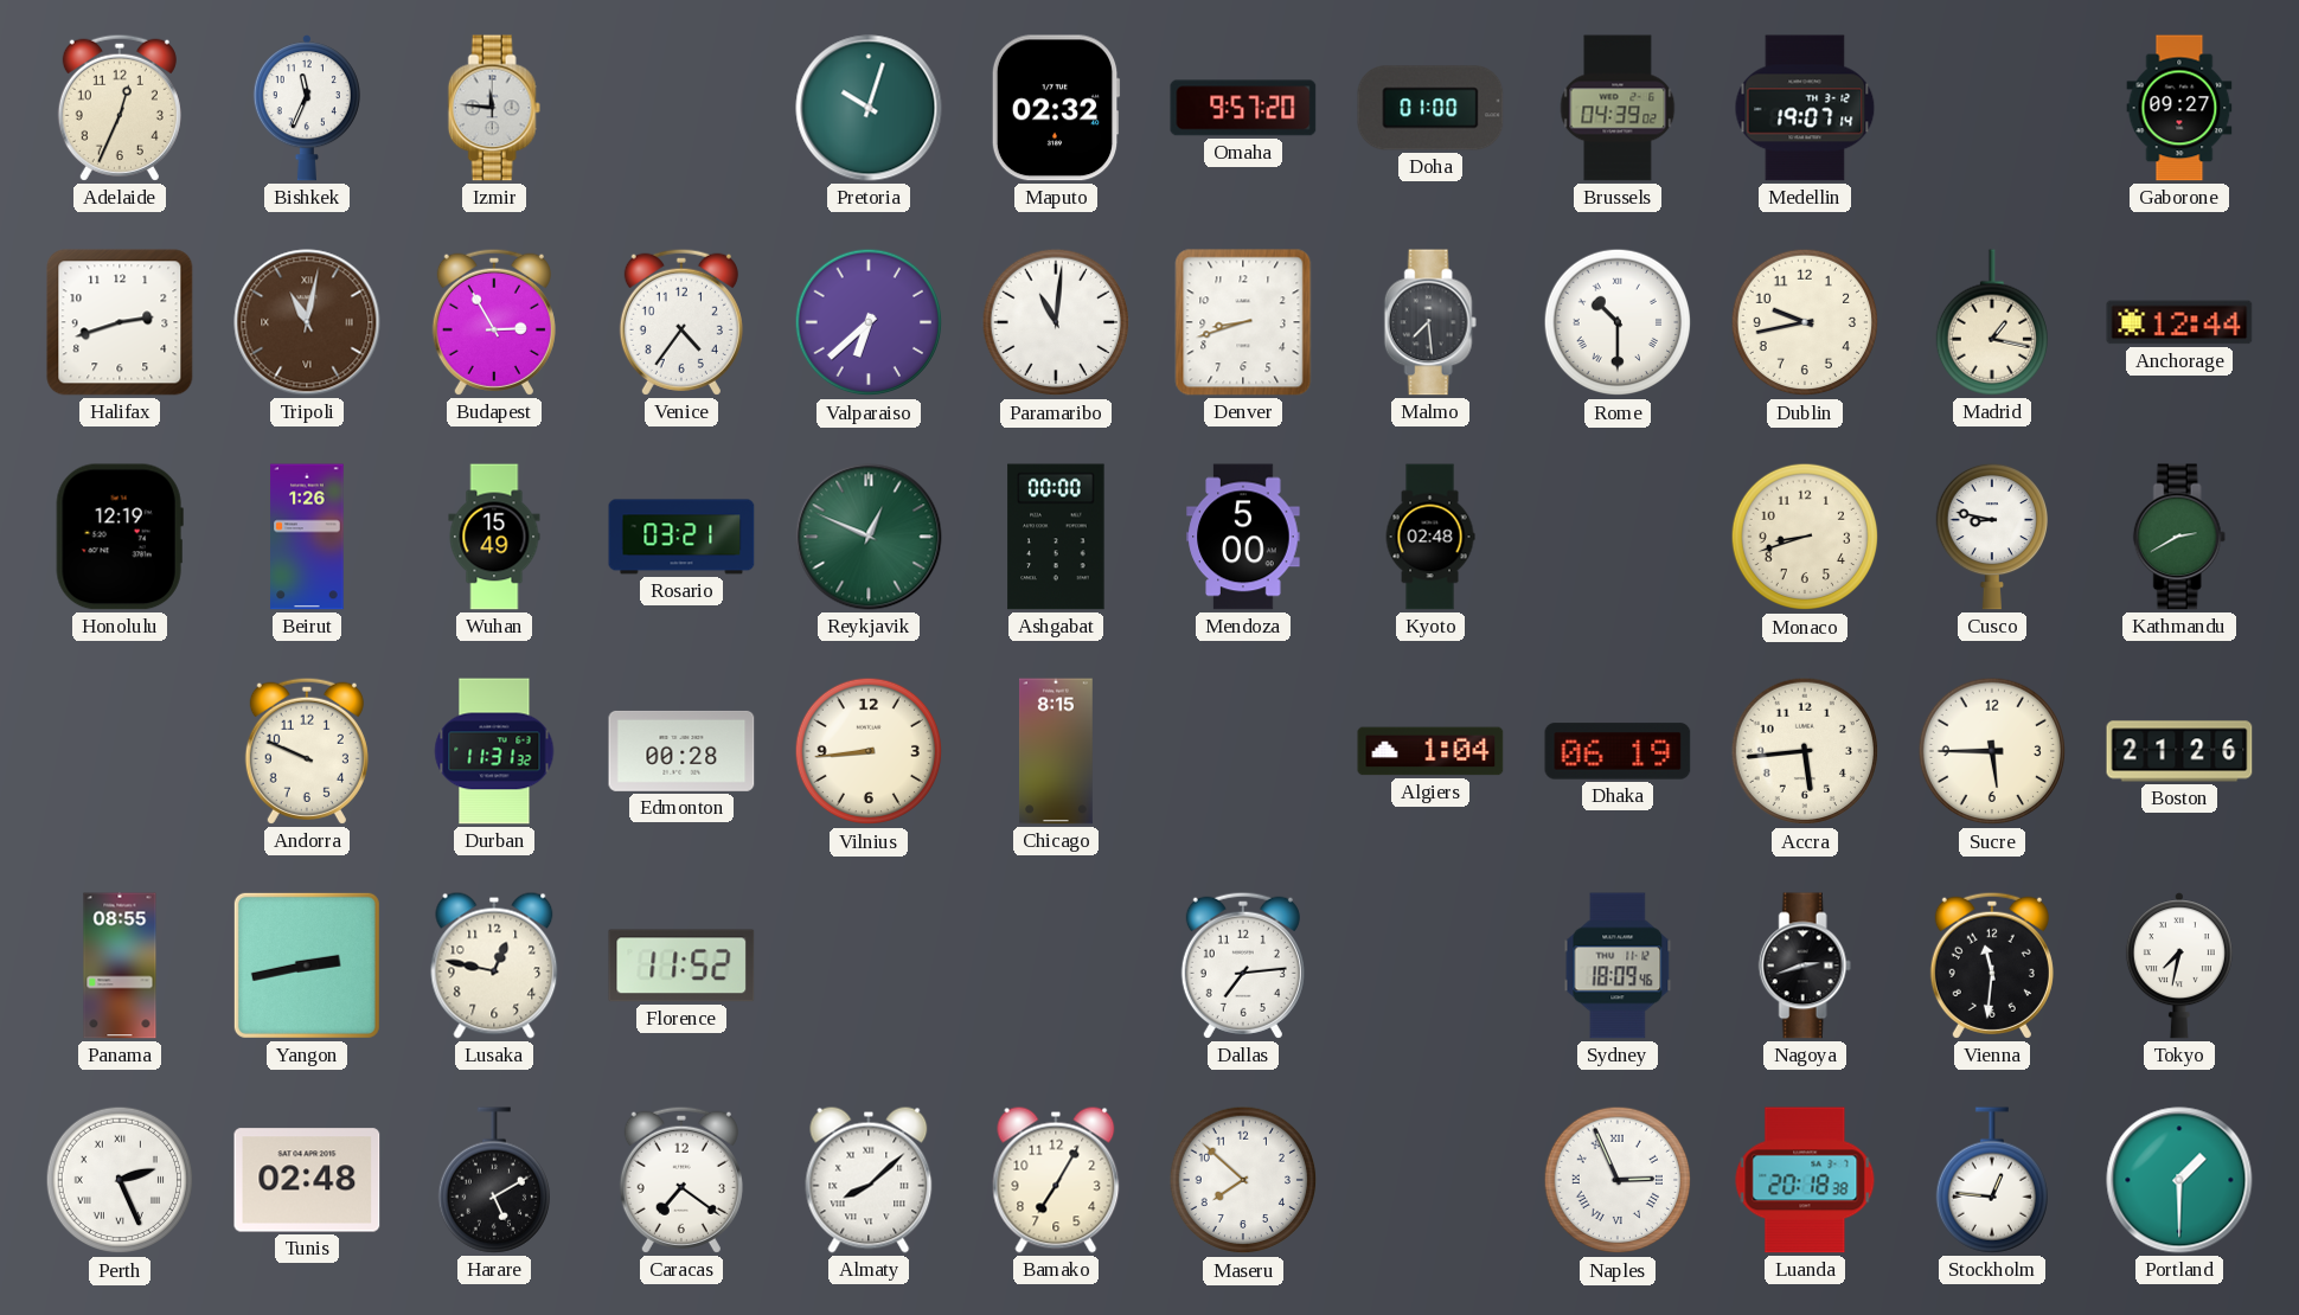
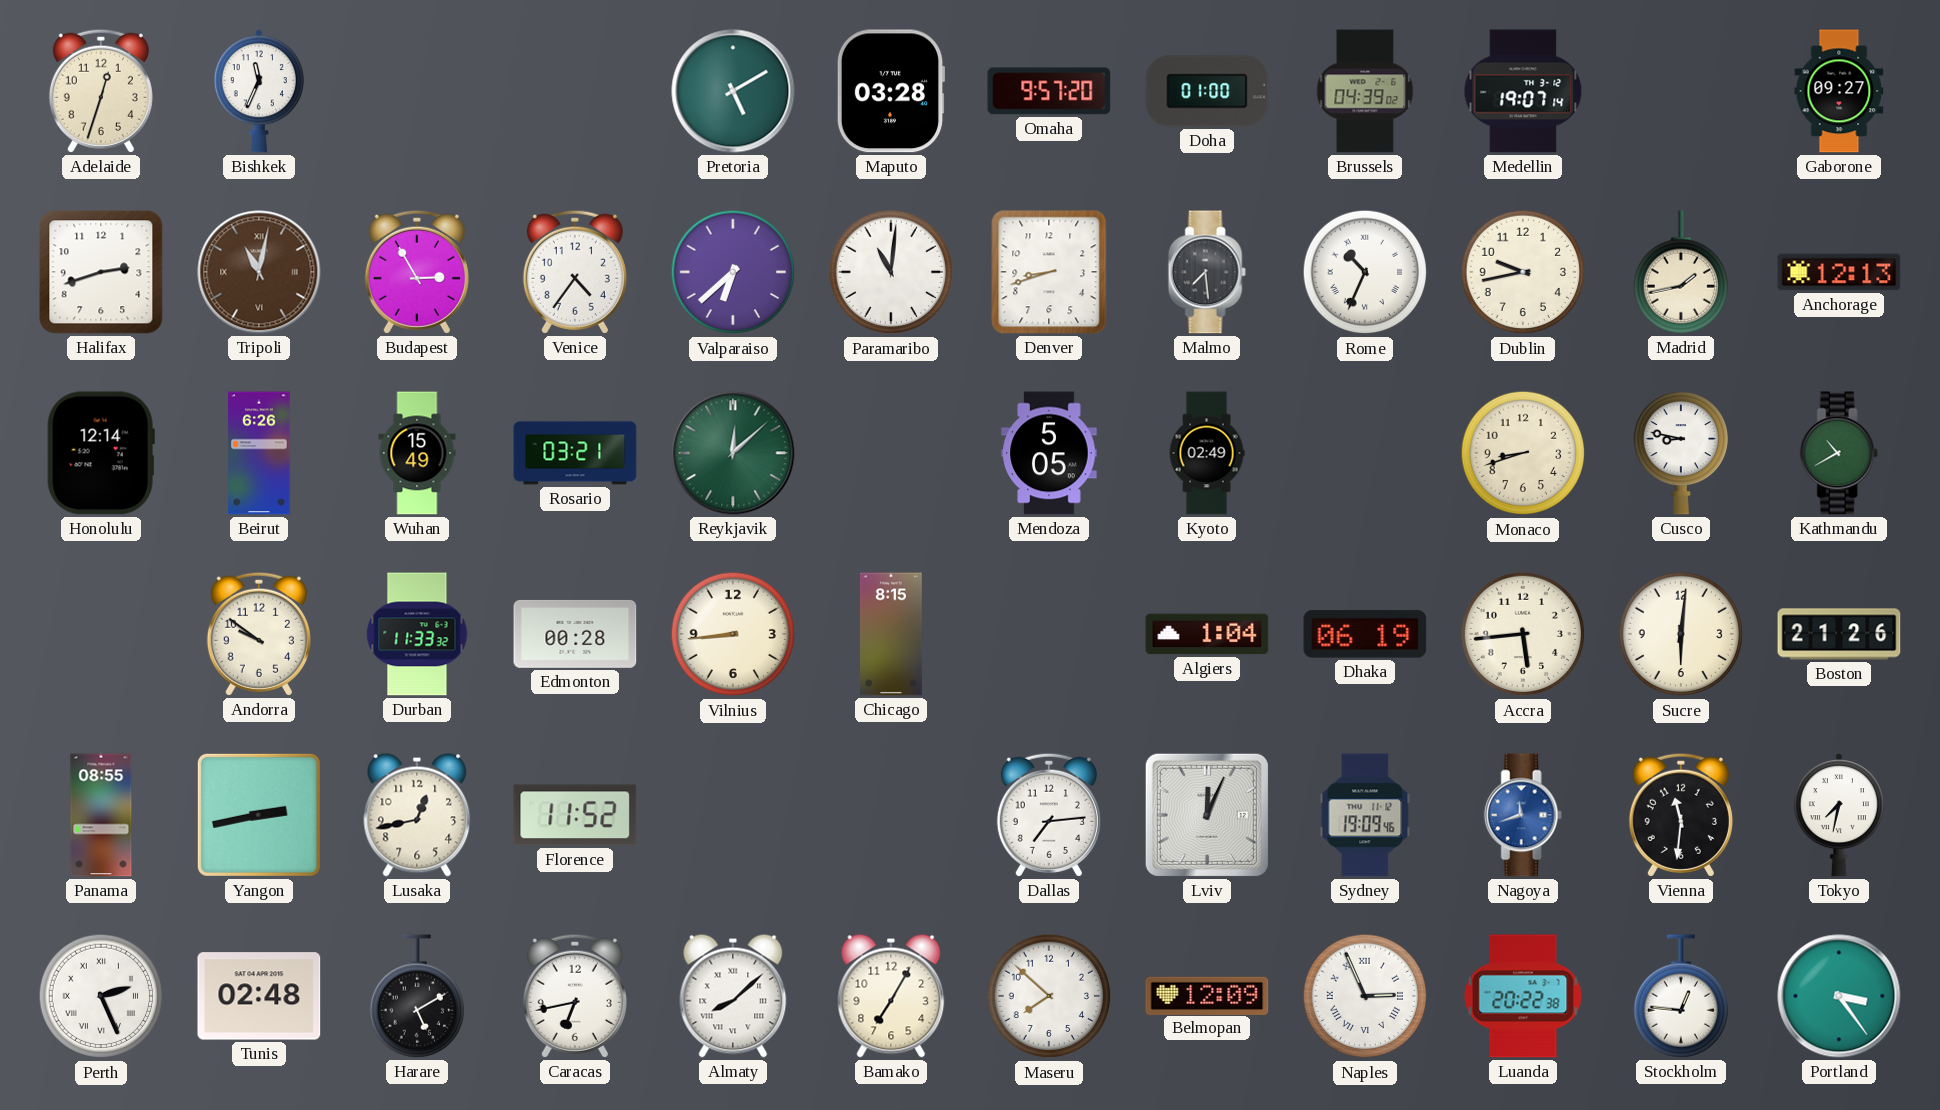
Adelaide: 12:34 -> 12:33
Izmir: 11:46 -> none
Pretoria: 10:03 -> 5:10
Maputo: 02:32 -> 03:28
Rome: 10:30 -> 10:34
Madrid: 1:17 -> 1:43
Anchorage: 12:44 -> 12:13
Honolulu: 12:19 -> 12:14
Beirut: 1:26 -> 6:26
Reykjavik: 12:49 -> 12:08
Ashgabat: 00:00 -> none
Mendoza: 5:00 -> 5:05
Kyoto: 02:48 -> 02:49
Kathmandu: 2:40 -> 10:40
Andorra: 9:49 -> 9:51
Durban: 11:31 -> 11:33
Sucre: 5:45 -> 6:01
Lusaka: 12:47 -> 12:43
Lviv: none -> 12:04
Sydney: 18:09 -> 19:09
Nagoya: 2:42 -> 11:42
Nagoya dial: black -> blue
Caracas: 7:21 -> 6:43
Belmopan: none -> 12:09
Luanda: 20:18 -> 20:22
Portland: 1:30 -> 3:24
